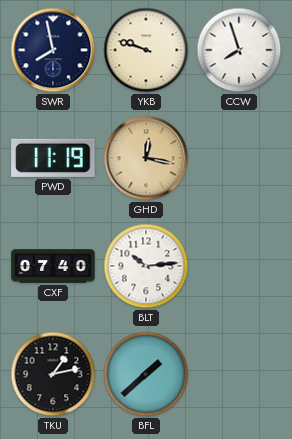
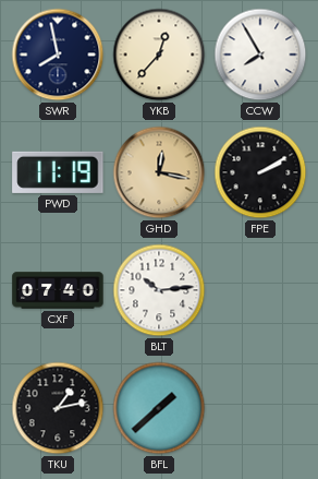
YKB: 9:48 -> 12:37
CCW: 7:57 -> 7:55
FPE: none -> 2:10
